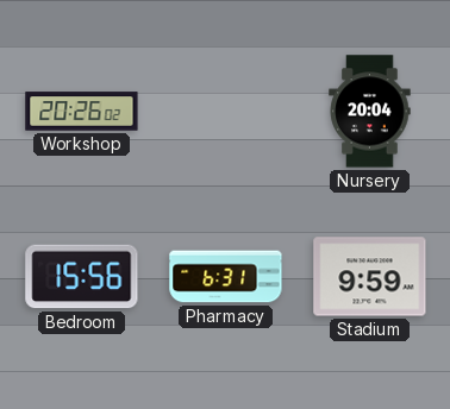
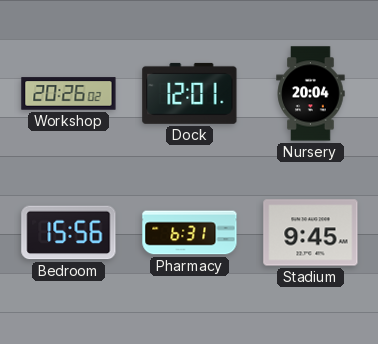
Dock: none -> 12:01
Stadium: 9:59 -> 9:45
